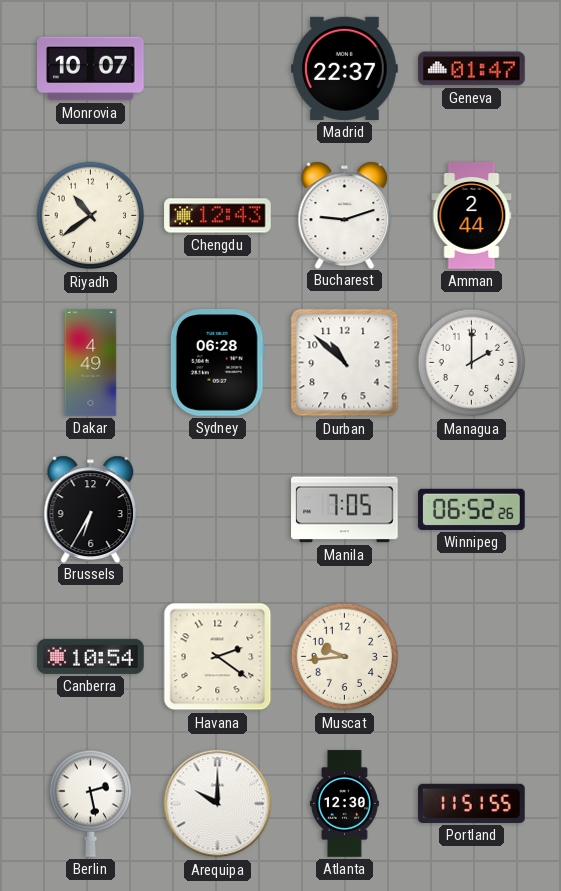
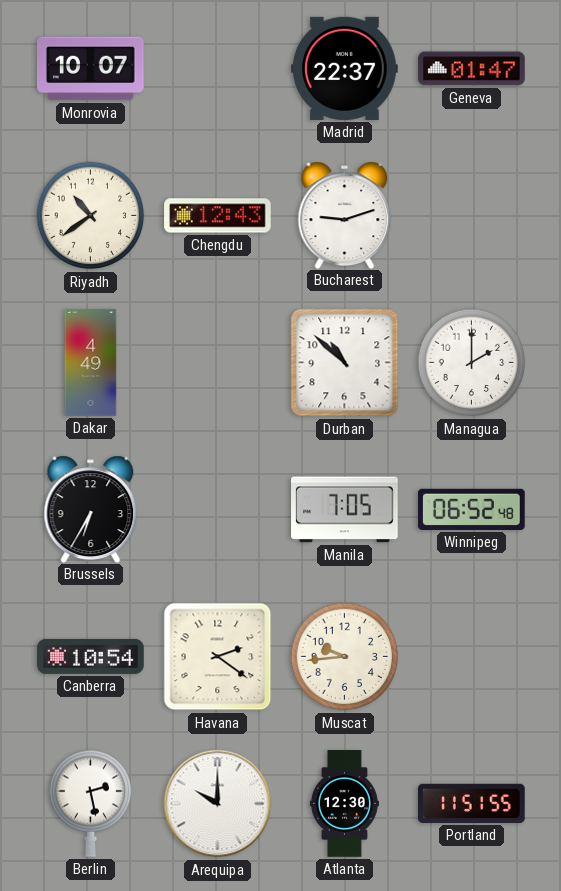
Amman: 2:44 -> none
Sydney: 06:28 -> none
Winnipeg: 06:52:26 -> 06:52:48
